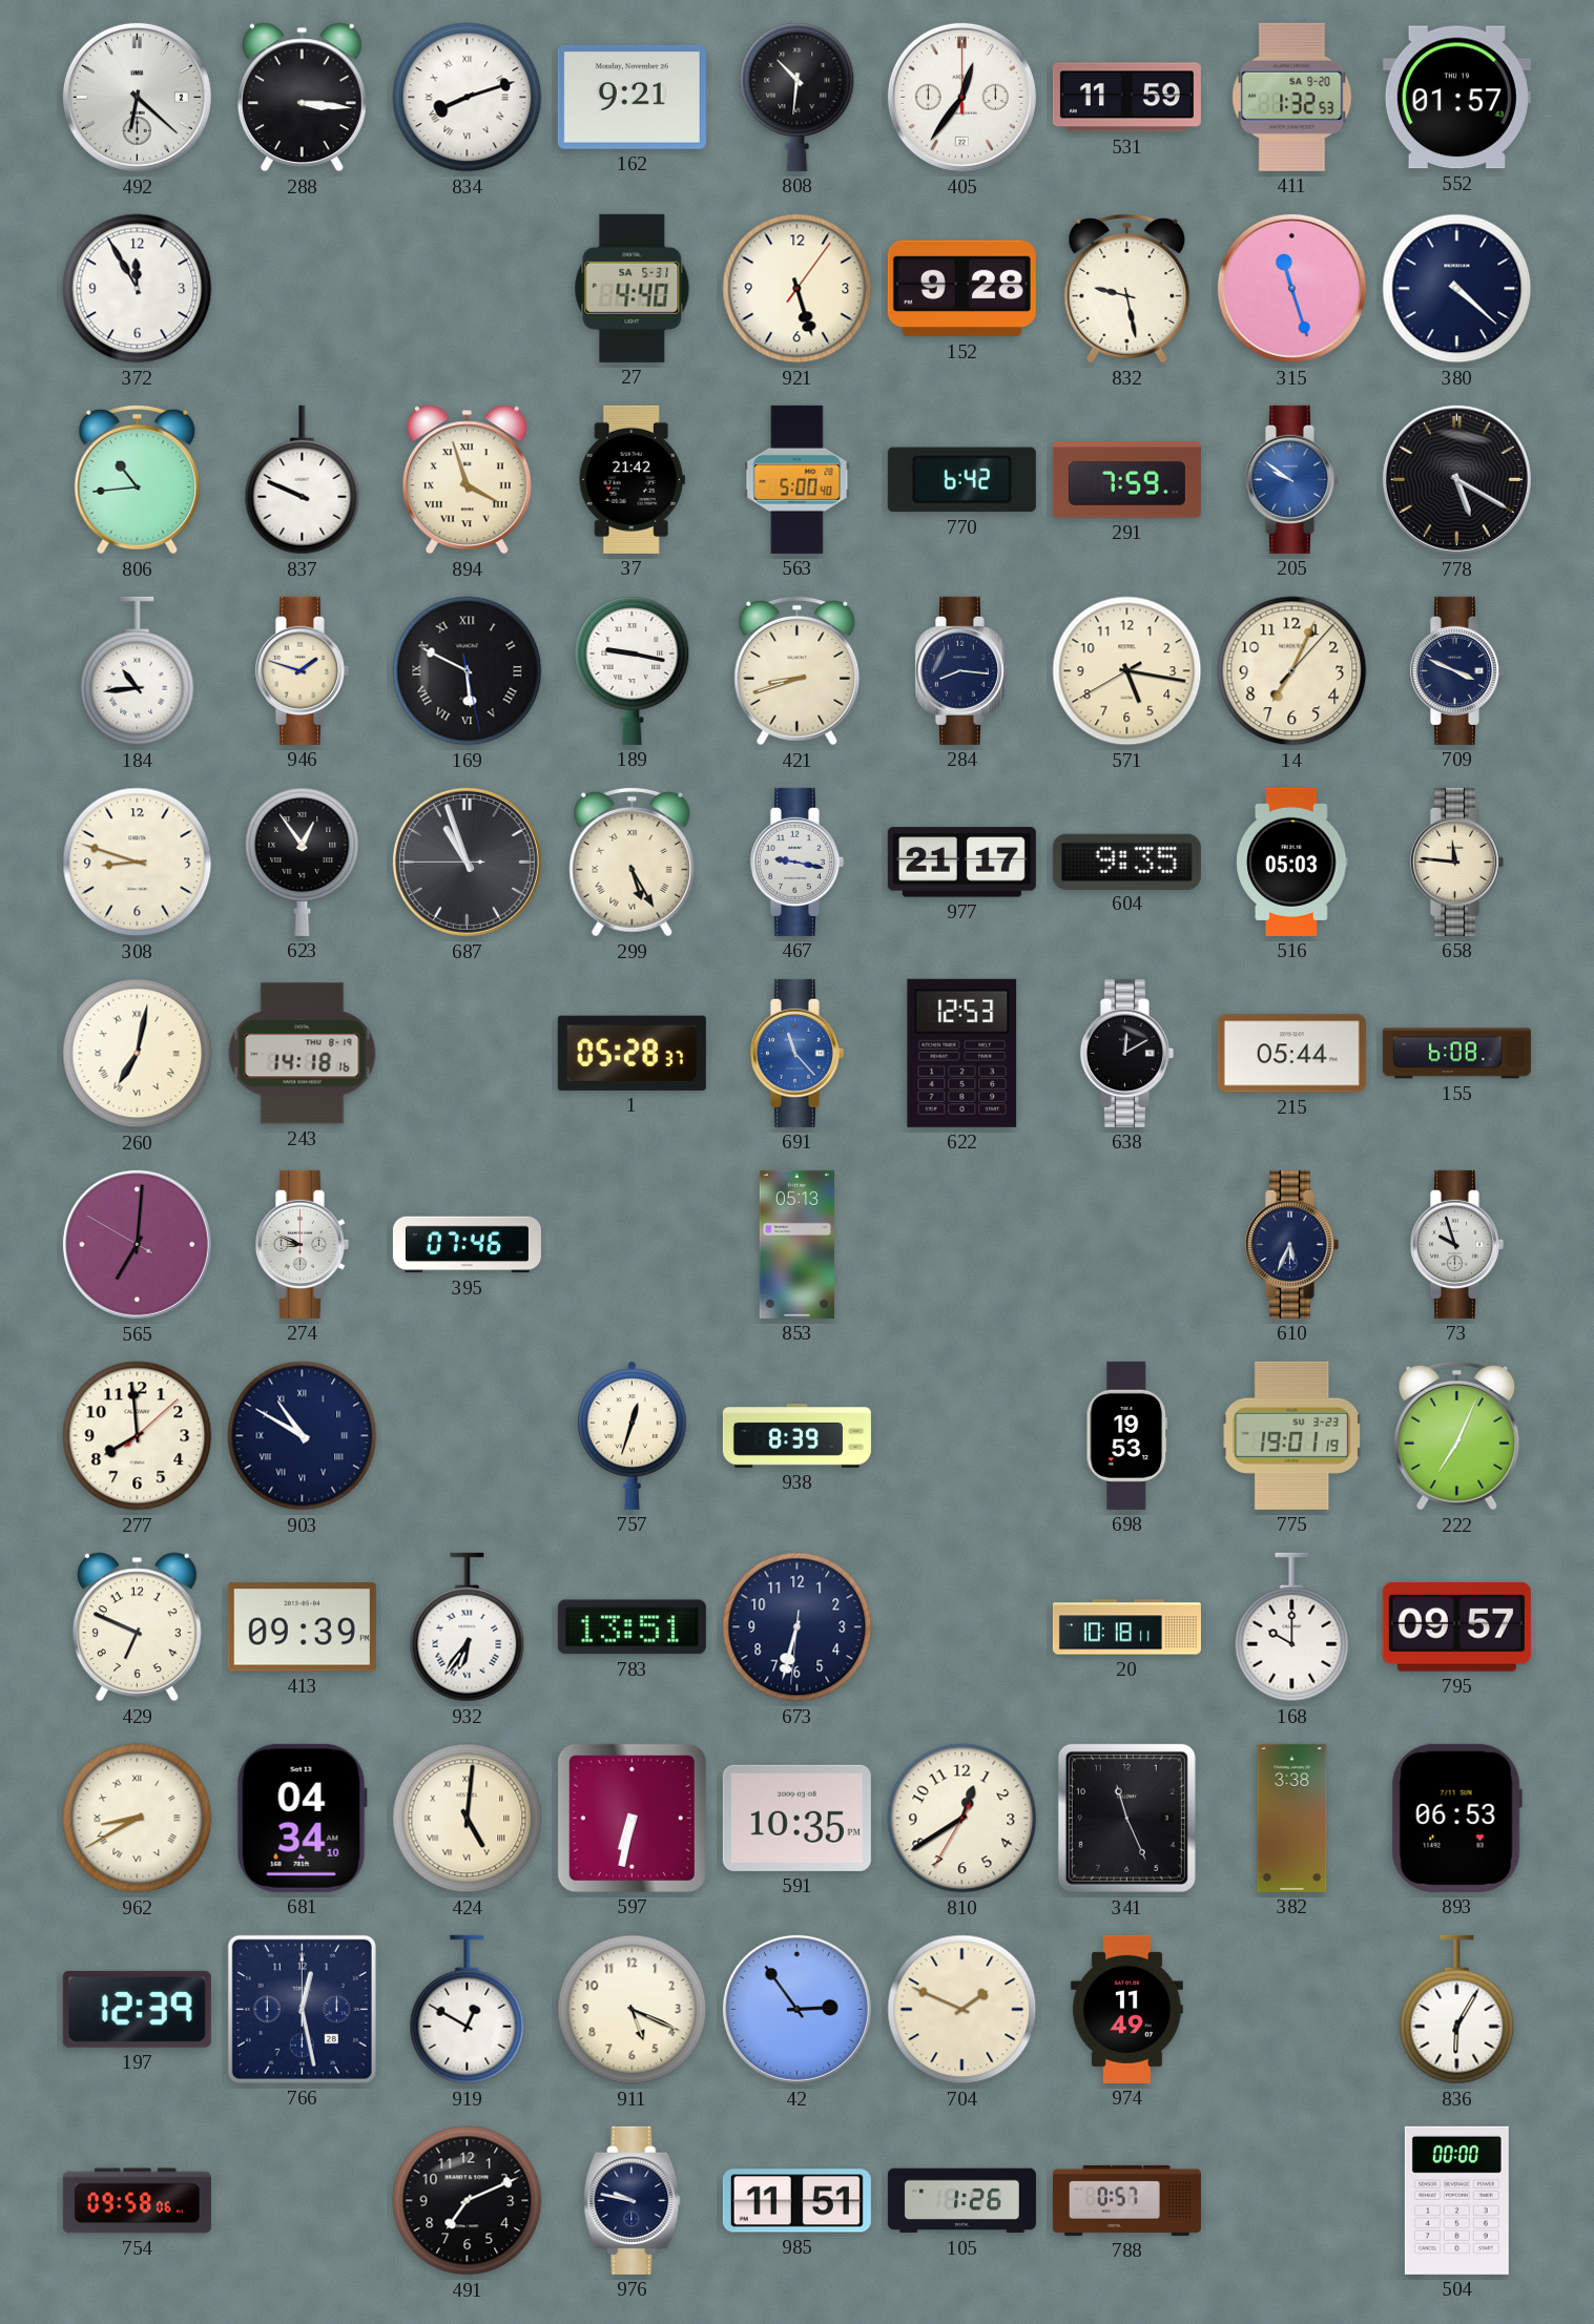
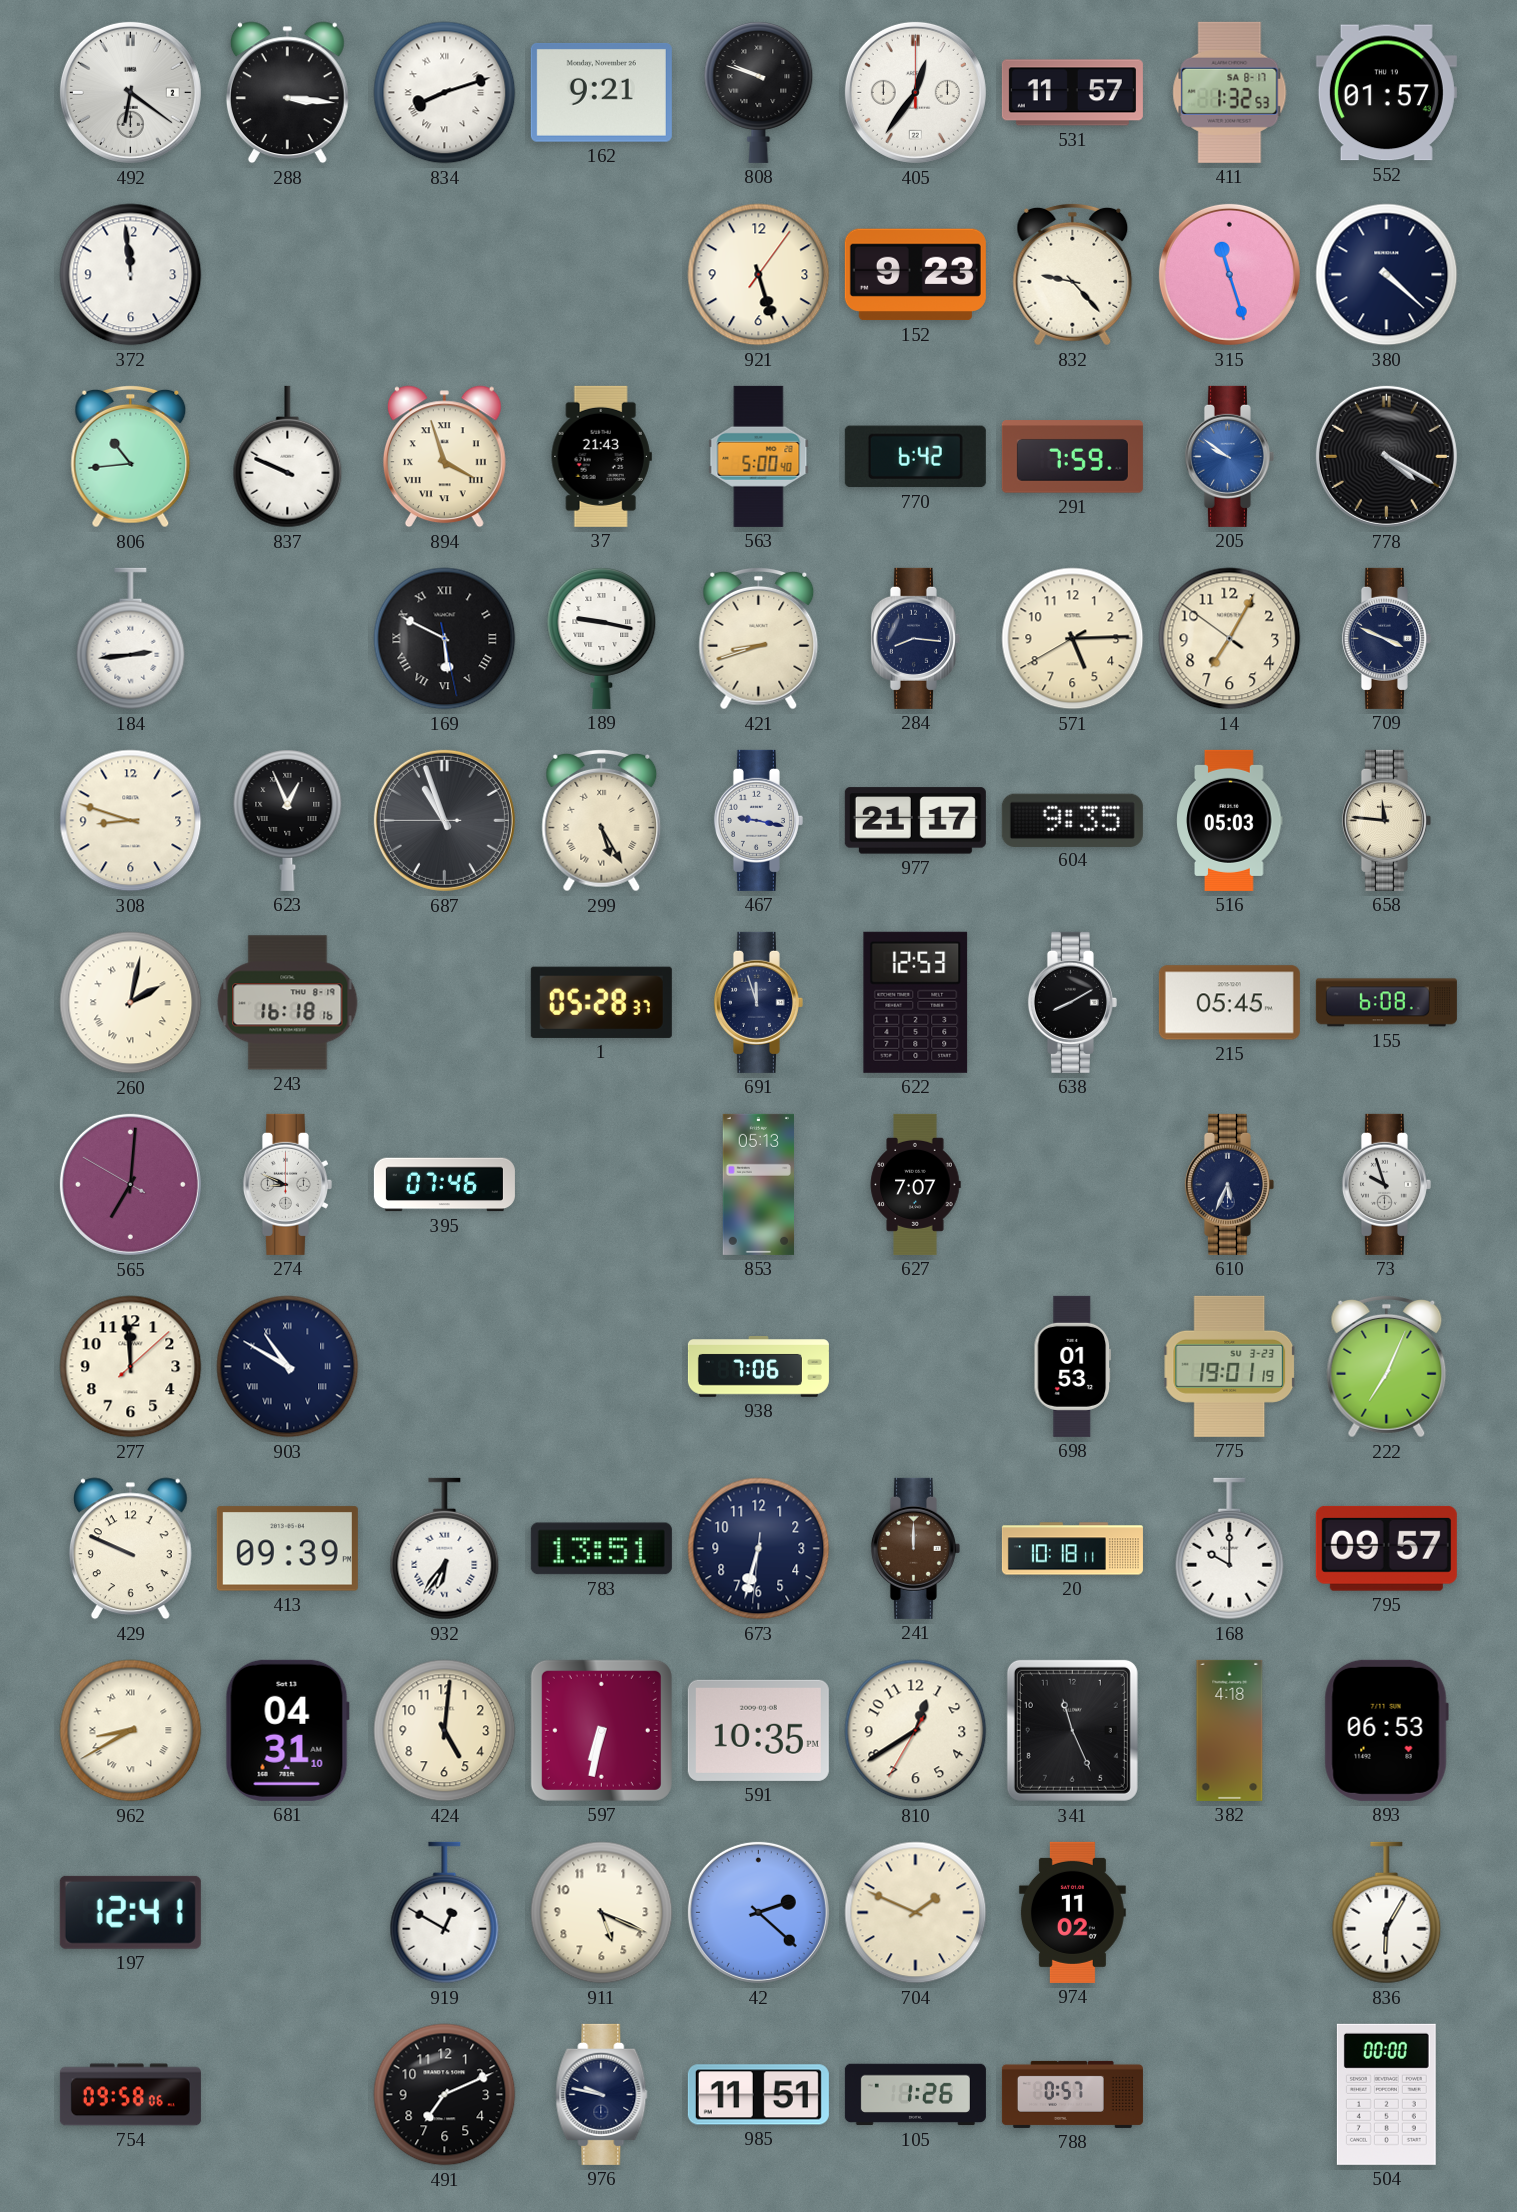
492: 6:22 -> 6:21
808: 10:31 -> 9:48
531: 11:59 -> 11:57
411 date: SA 9-20 -> SA 8-17
372: 11:55 -> 11:59
27: 4:40 -> none
152: 9:28 -> 9:23
832: 9:28 -> 9:23
37: 21:42 -> 21:43
778: 5:20 -> 4:20
184: 10:44 -> 2:44
946: 1:48 -> none
571: 5:16 -> 5:14
14: 7:04:07 -> 7:04:51
623: 12:54 -> 12:56
260: 7:02 -> 2:02
243: 14:18 -> 16:18
691: 11:23 -> 11:57
691 dial: blue -> navy
638: 12:10 -> 8:10
215: 05:44 -> 05:45
627: none -> 7:07
277: 7:59 -> 11:59
757: 12:33 -> none
938: 8:39 -> 7:06
698: 19:53 -> 01:53
429: 6:49 -> 9:49
241: none -> 12:00
681: 04:34 -> 04:31
424 numerals: Roman -> Arabic
382: 3:38 -> 4:18
197: 12:39 -> 12:41
766: 12:28 -> none
42: 2:54 -> 2:22
974: 11:49 -> 11:02
